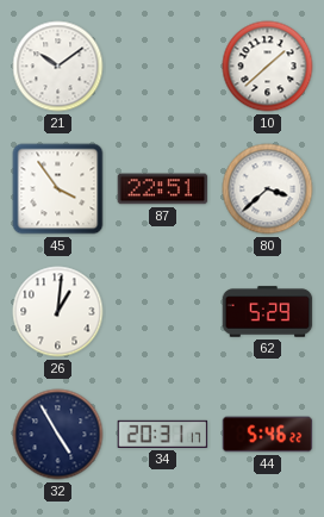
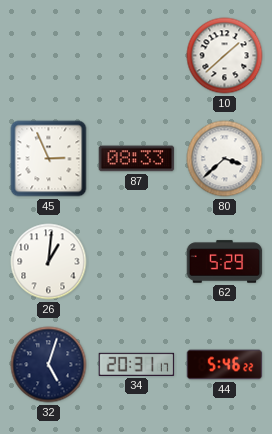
21: 10:09 -> none
45: 3:54 -> 2:56
87: 22:51 -> 08:33
32: 4:55 -> 5:03
